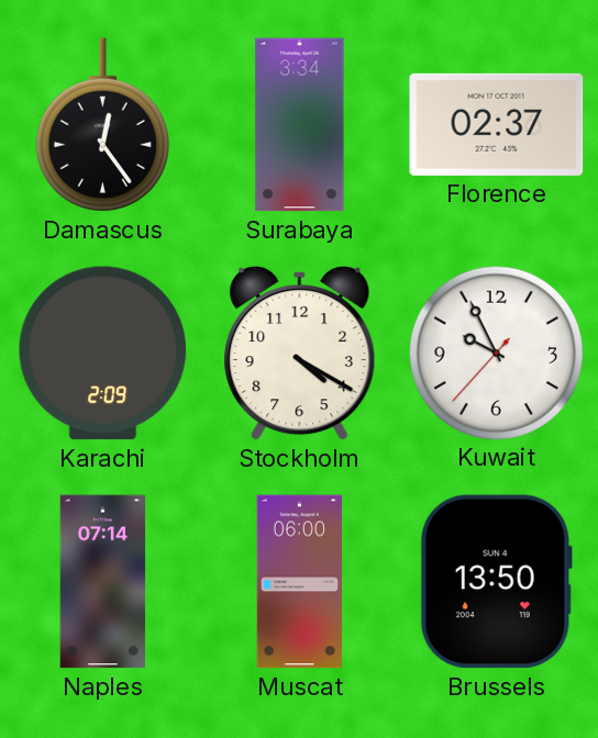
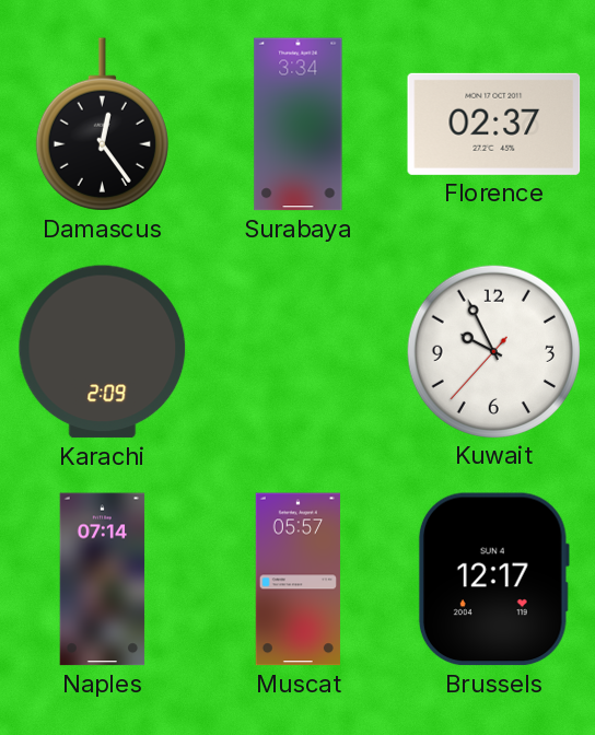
Stockholm: 4:20 -> none
Muscat: 06:00 -> 05:57
Brussels: 13:50 -> 12:17
